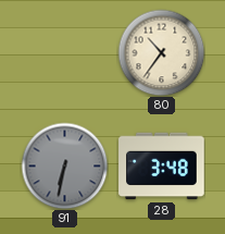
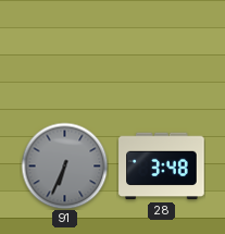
80: 10:36 -> none
91: 6:32 -> 6:34
